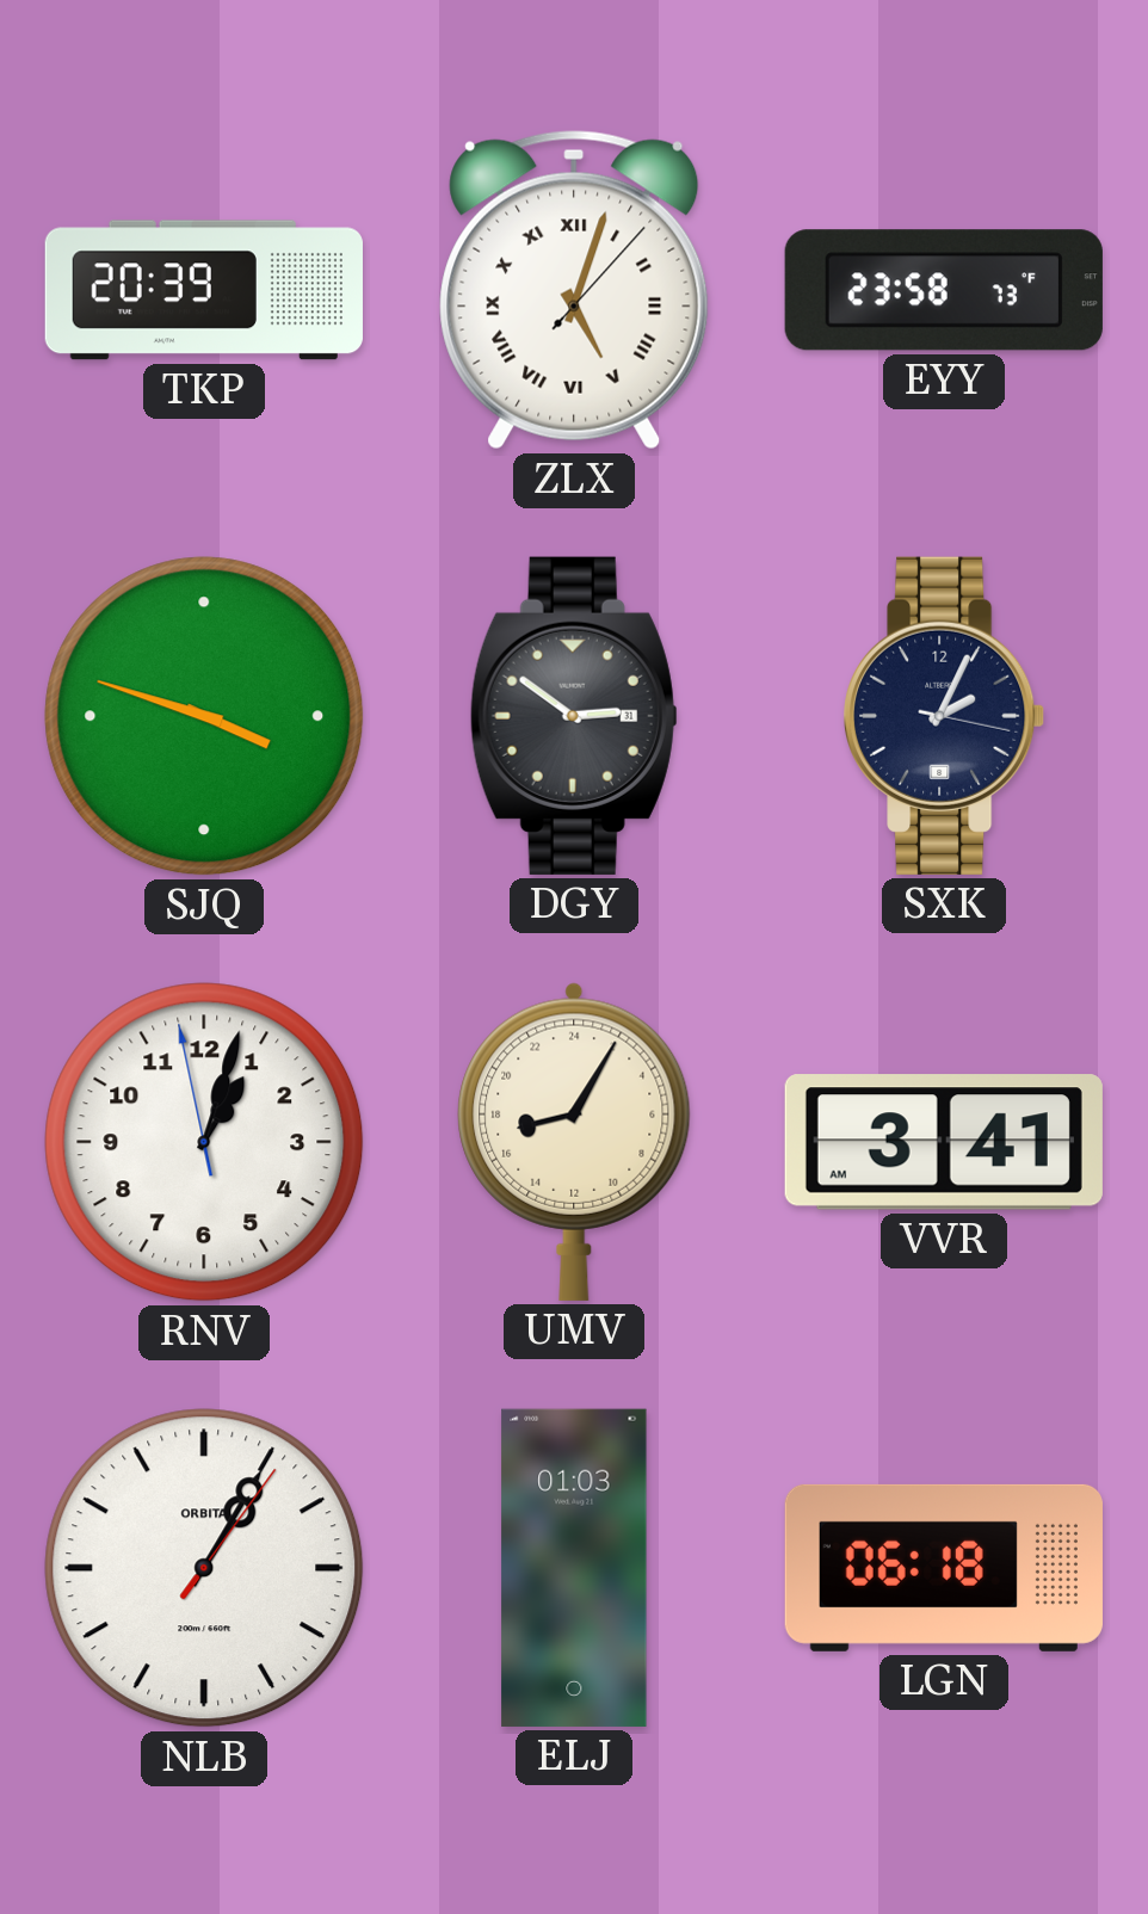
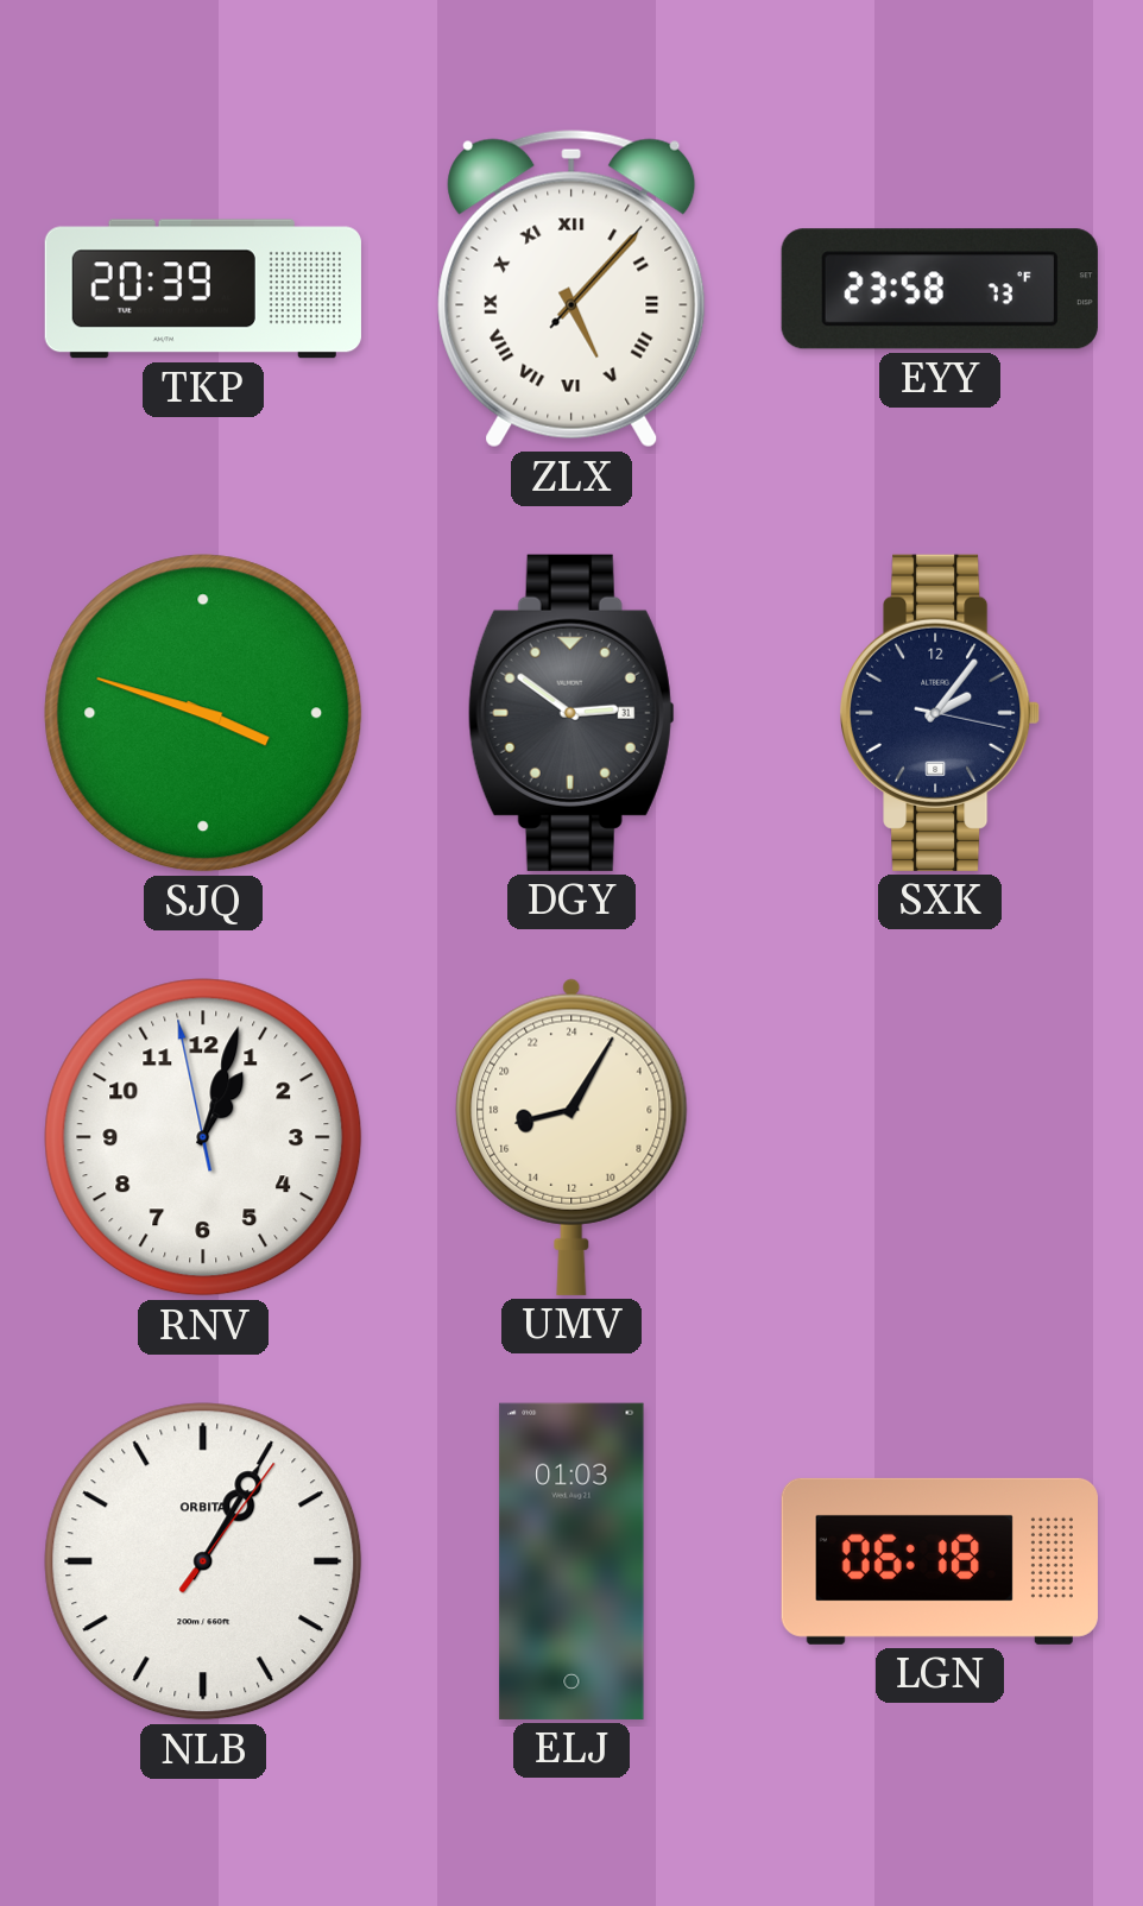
ZLX: 5:03 -> 5:07
SXK: 2:04 -> 2:06
VVR: 3:41 -> none
